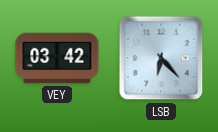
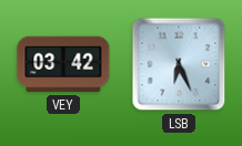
LSB: 6:23 -> 6:26
